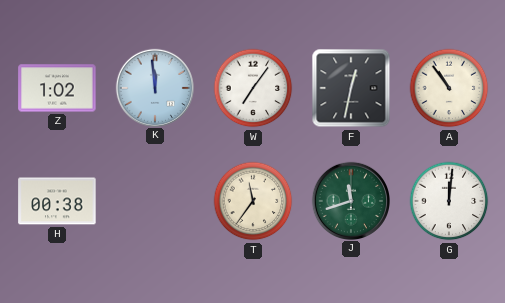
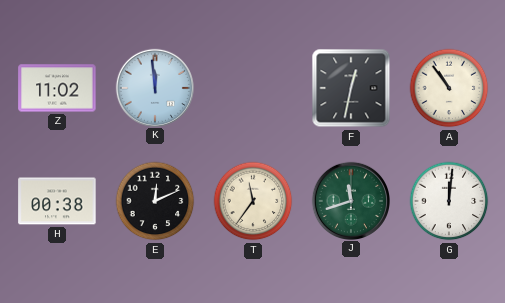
Z: 1:02 -> 11:02
W: 7:06 -> none
E: none -> 12:11
